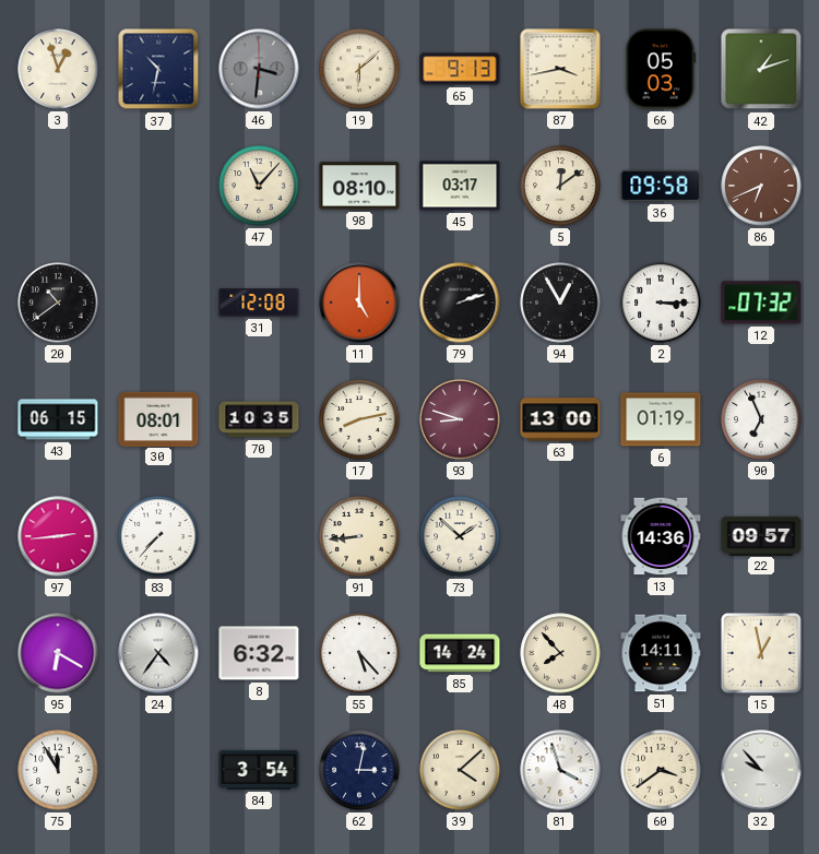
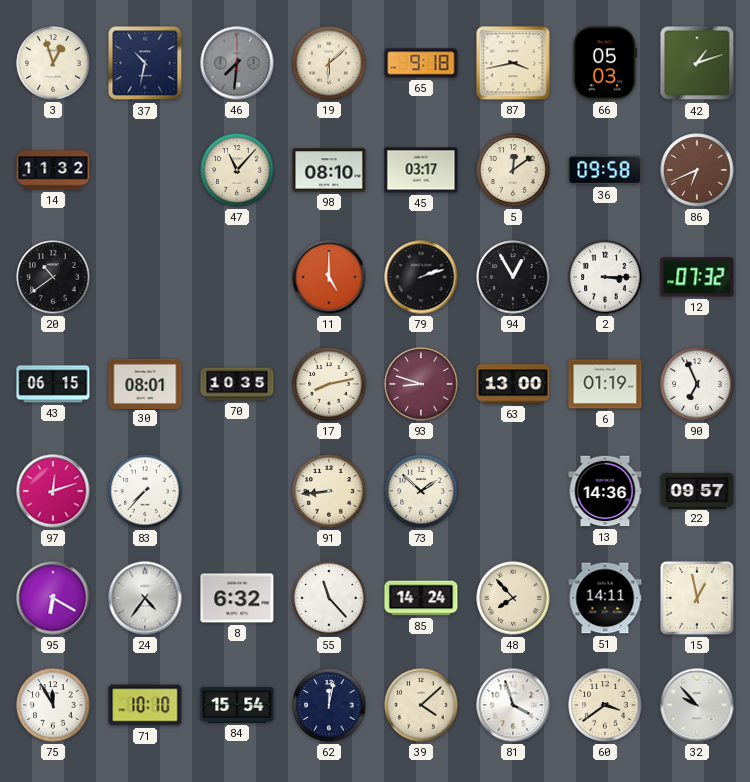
46: 3:31 -> 7:31
65: 9:13 -> 9:18
14: none -> 11:32
31: 12:08 -> none
97: 2:44 -> 12:12
55: 5:23 -> 11:23
71: none -> 10:10
84: 3:54 -> 15:54
62: 3:02 -> 12:02
